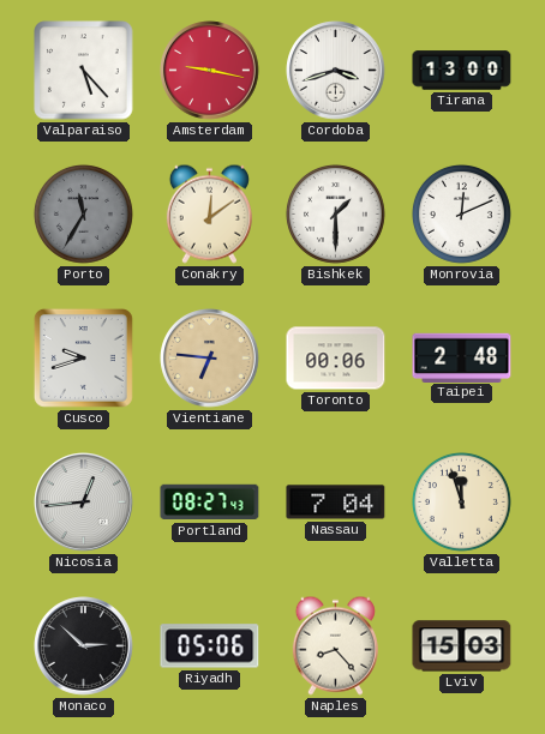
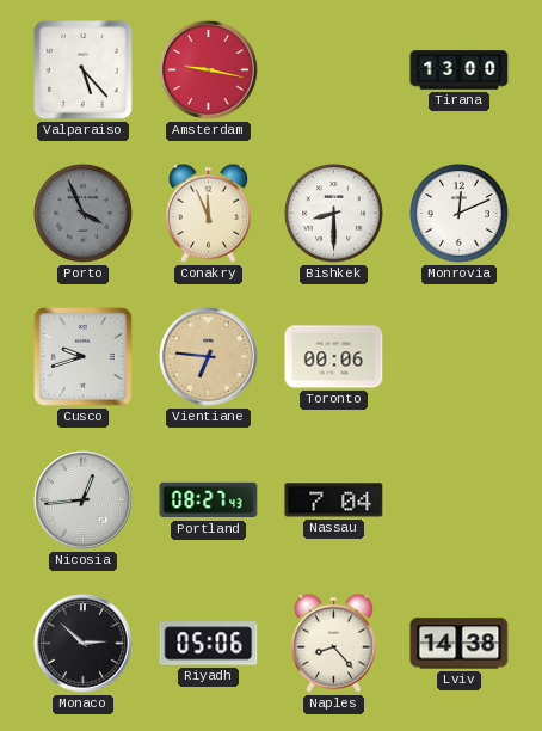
Cordoba: 3:42 -> none
Porto: 11:35 -> 3:56
Conakry: 12:09 -> 11:56
Bishkek: 1:30 -> 8:30
Taipei: 2:48 -> none
Valletta: 11:57 -> none
Lviv: 15:03 -> 14:38
